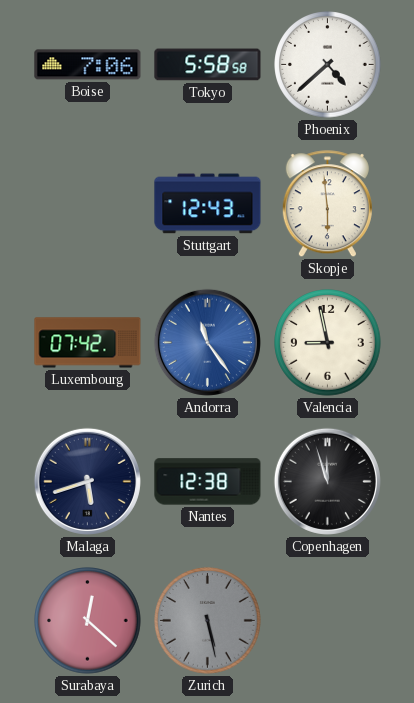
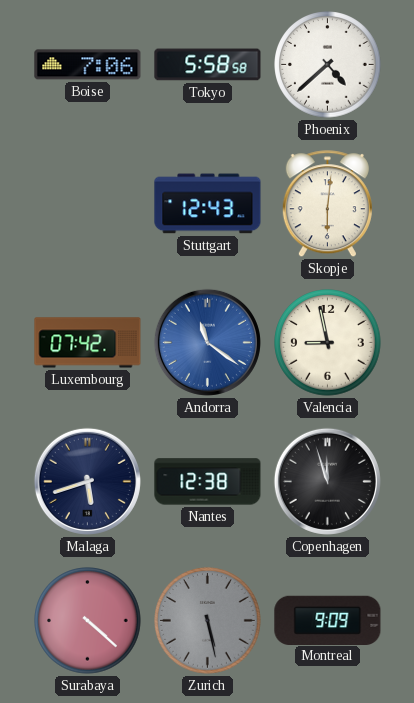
Skopje: 5:59 -> 6:01
Andorra: 11:24 -> 11:21
Surabaya: 12:22 -> 4:22
Montreal: none -> 9:09
